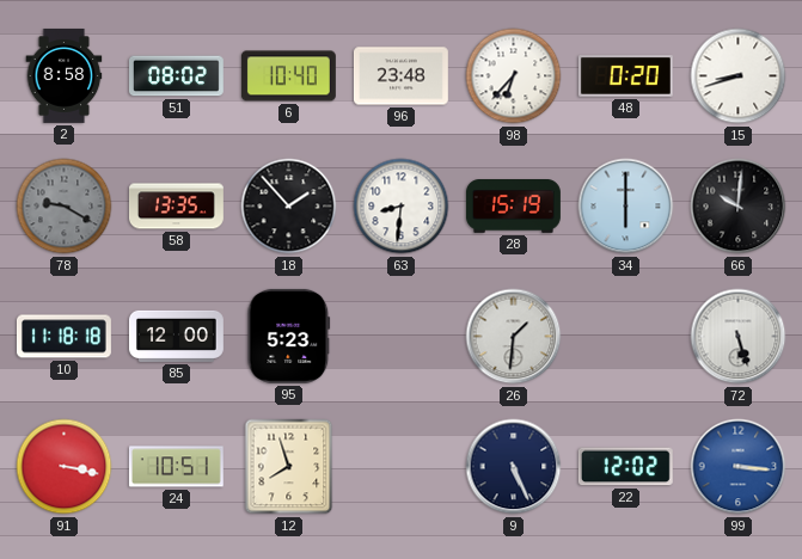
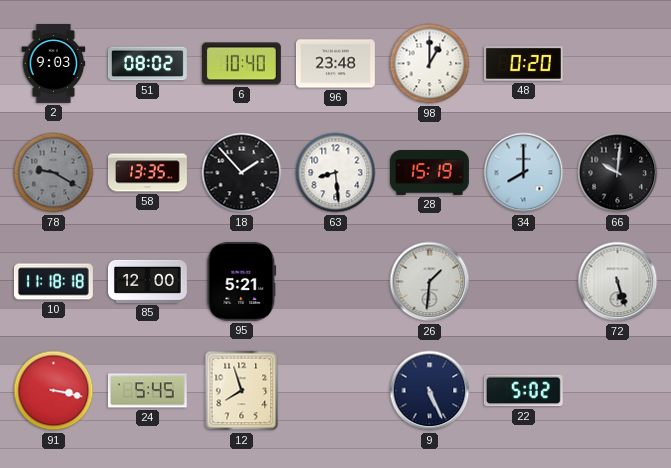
2: 8:58 -> 9:03
98: 6:37 -> 1:00
15: 8:42 -> none
63: 8:31 -> 8:29
34: 6:00 -> 8:00
95: 5:23 -> 5:21
24: 10:51 -> 5:45
22: 12:02 -> 5:02
99: 3:16 -> none
